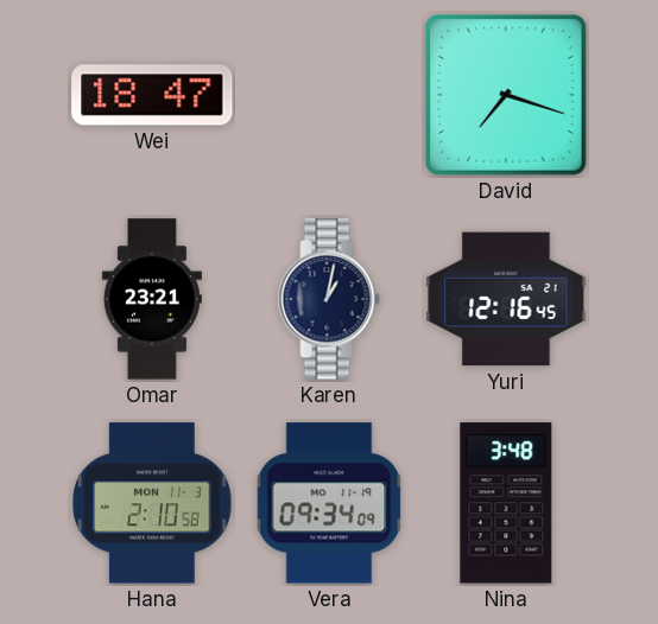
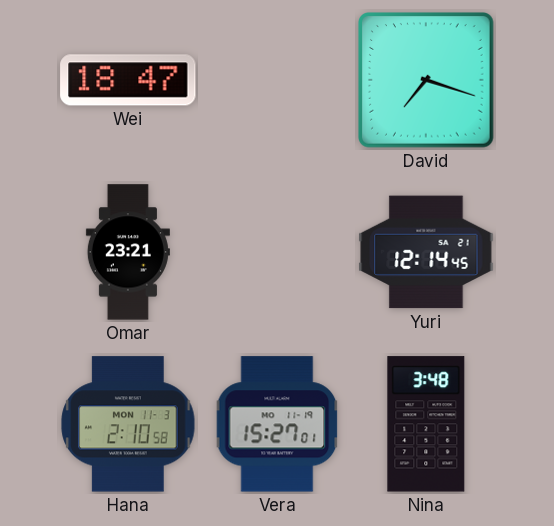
Karen: 1:02 -> none
Yuri: 12:16 -> 12:14
Vera: 09:34 -> 15:27
